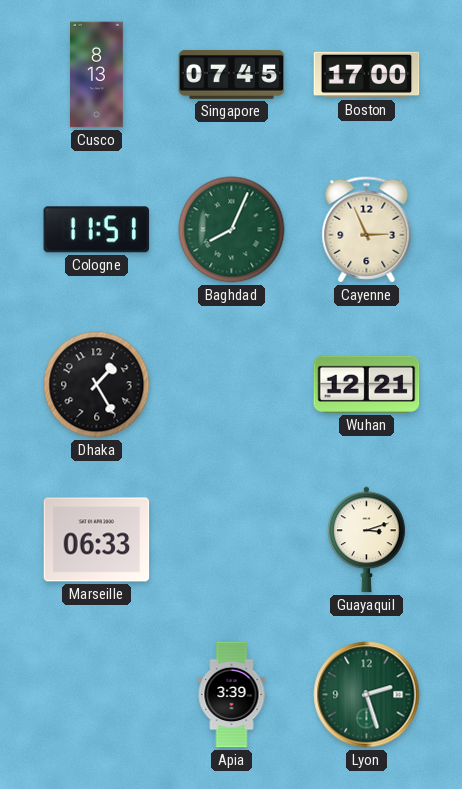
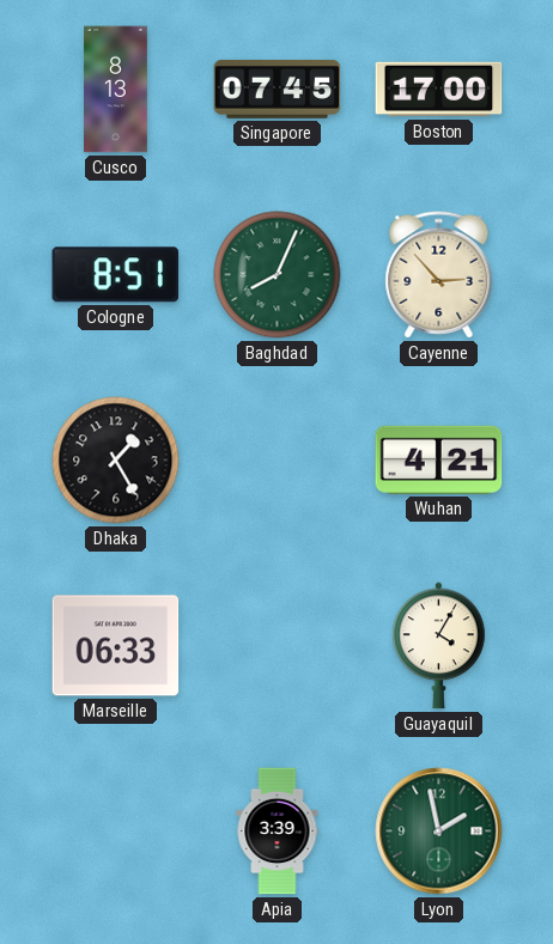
Cologne: 11:51 -> 8:51
Cayenne: 2:56 -> 2:53
Wuhan: 12:21 -> 4:21
Guayaquil: 3:12 -> 4:05
Lyon: 2:27 -> 1:58
